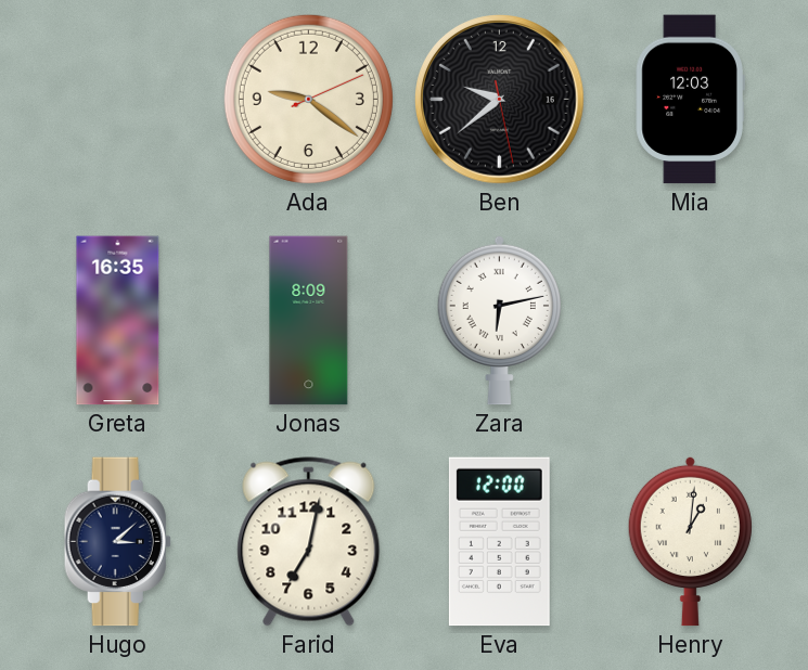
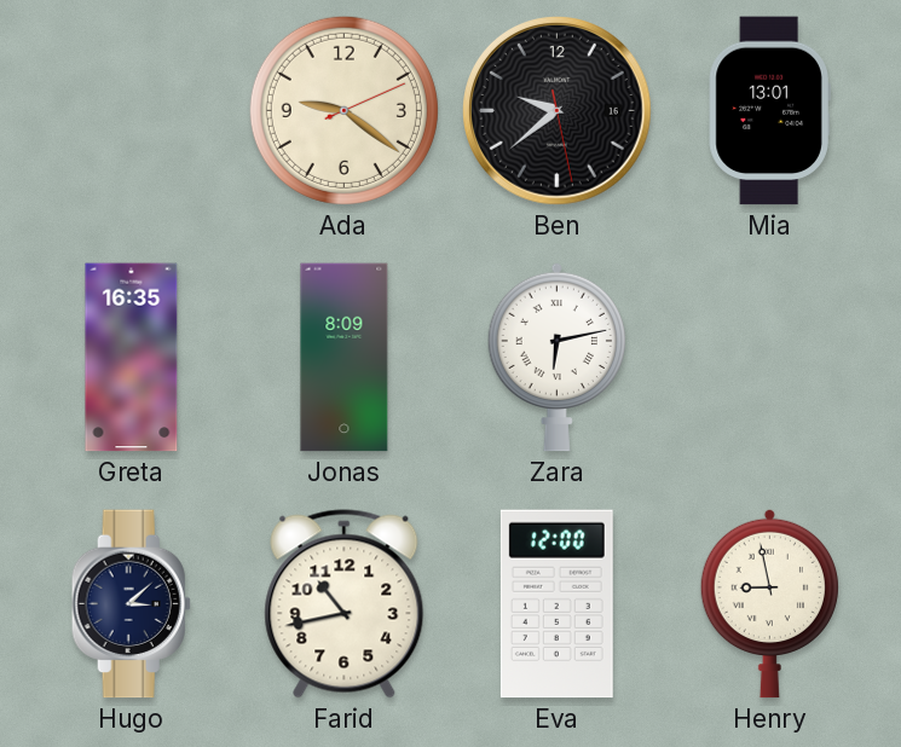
Mia: 12:03 -> 13:01
Farid: 7:02 -> 10:43
Henry: 1:01 -> 8:58
